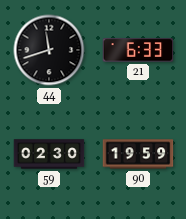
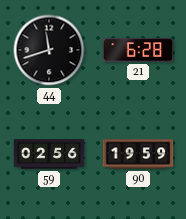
21: 6:33 -> 6:28
59: 02:30 -> 02:56
